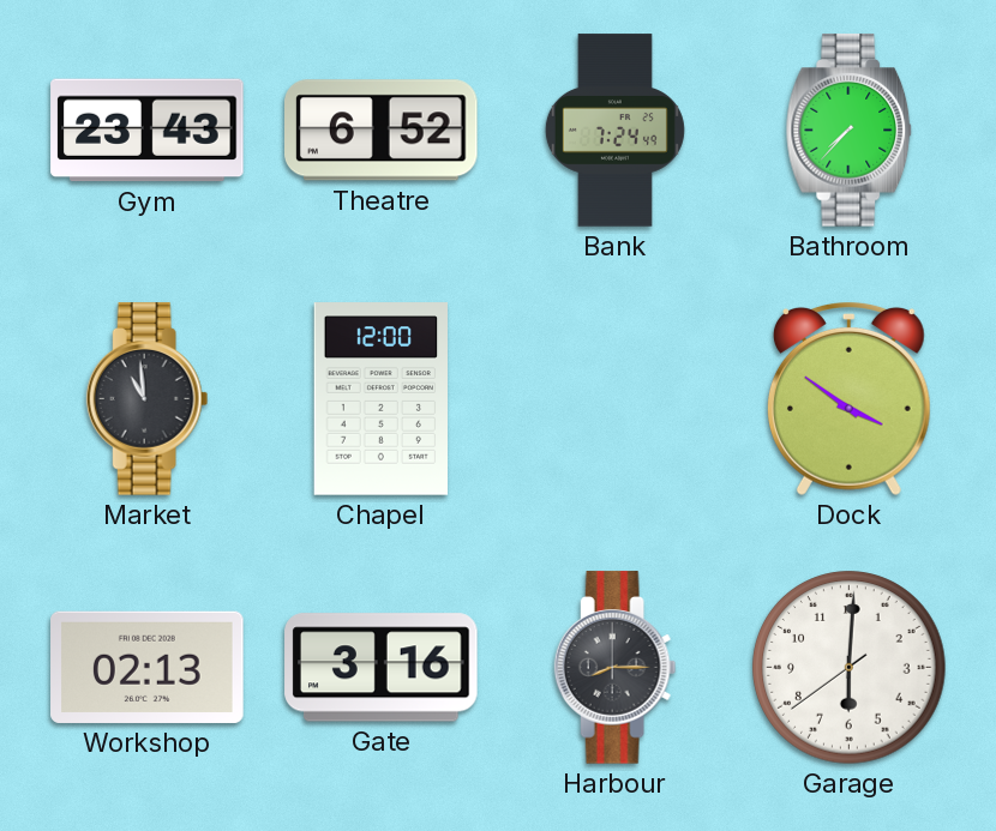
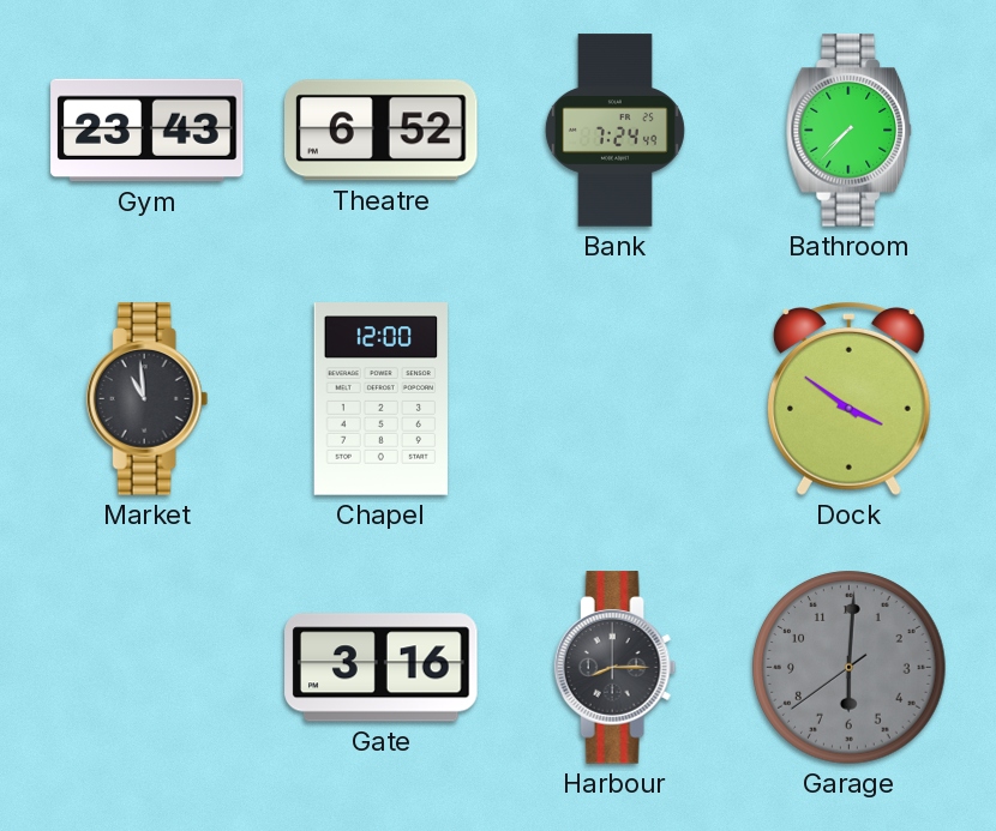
Workshop: 02:13 -> none
Garage dial: white -> grey
